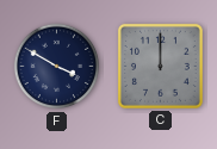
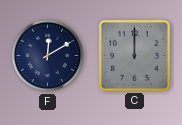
F: 3:50 -> 12:10
